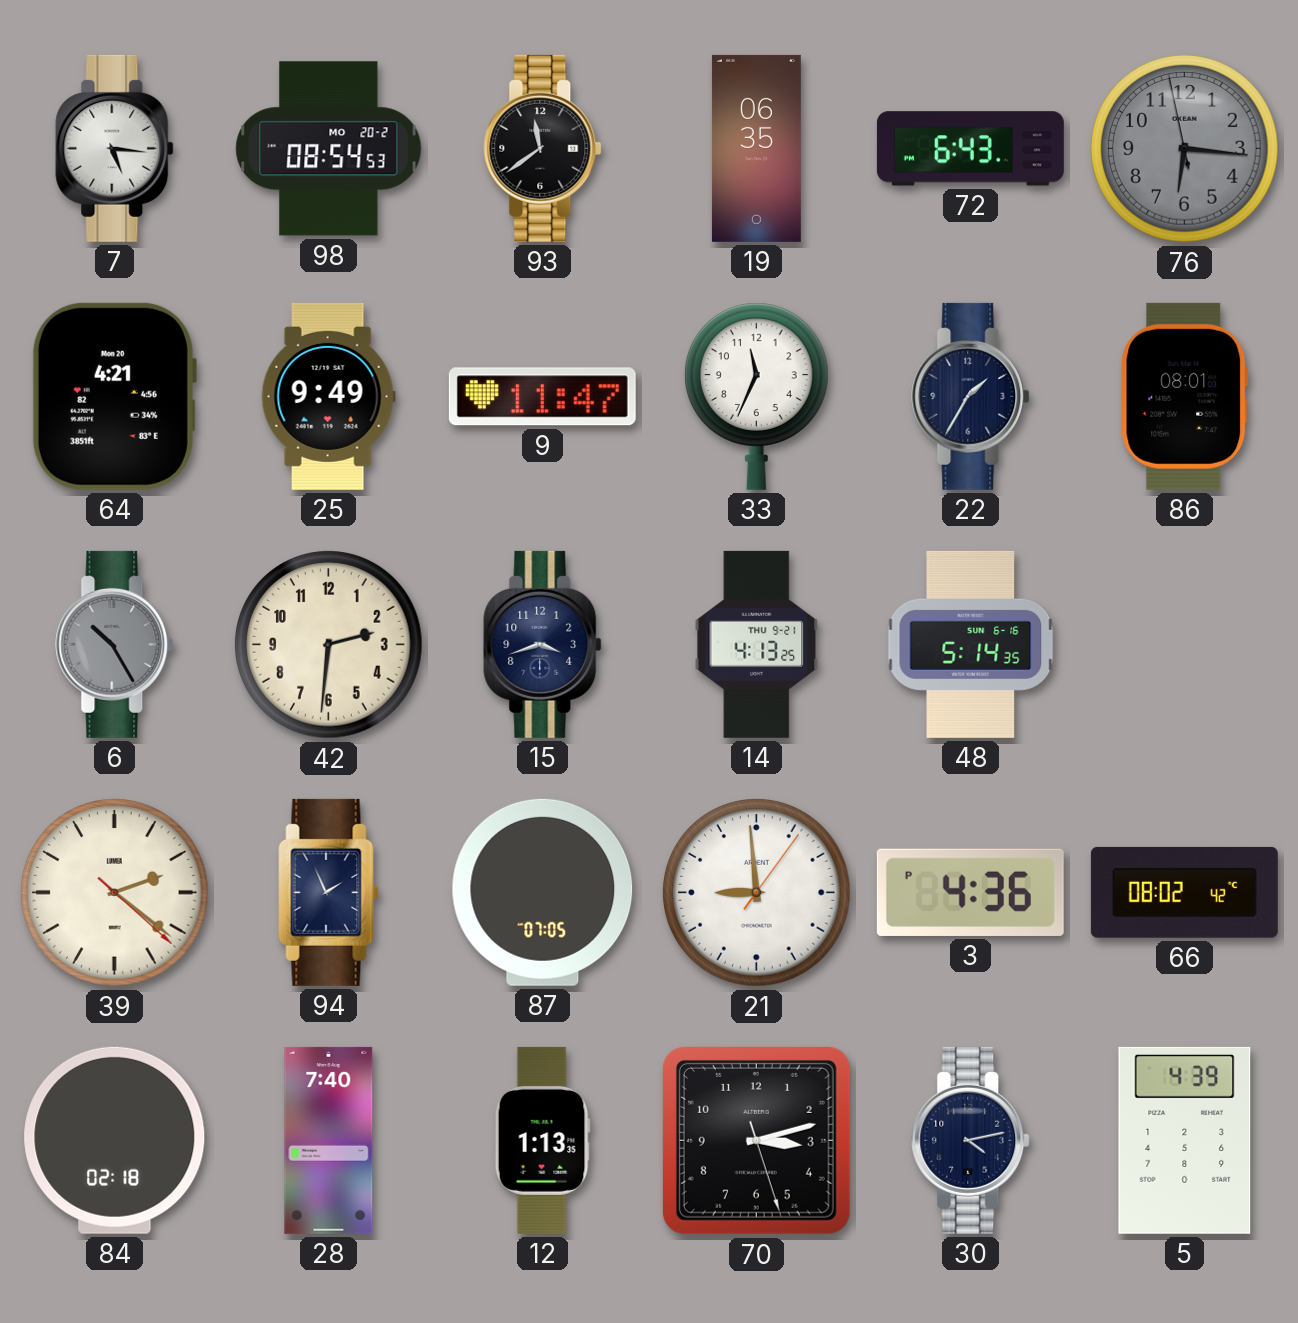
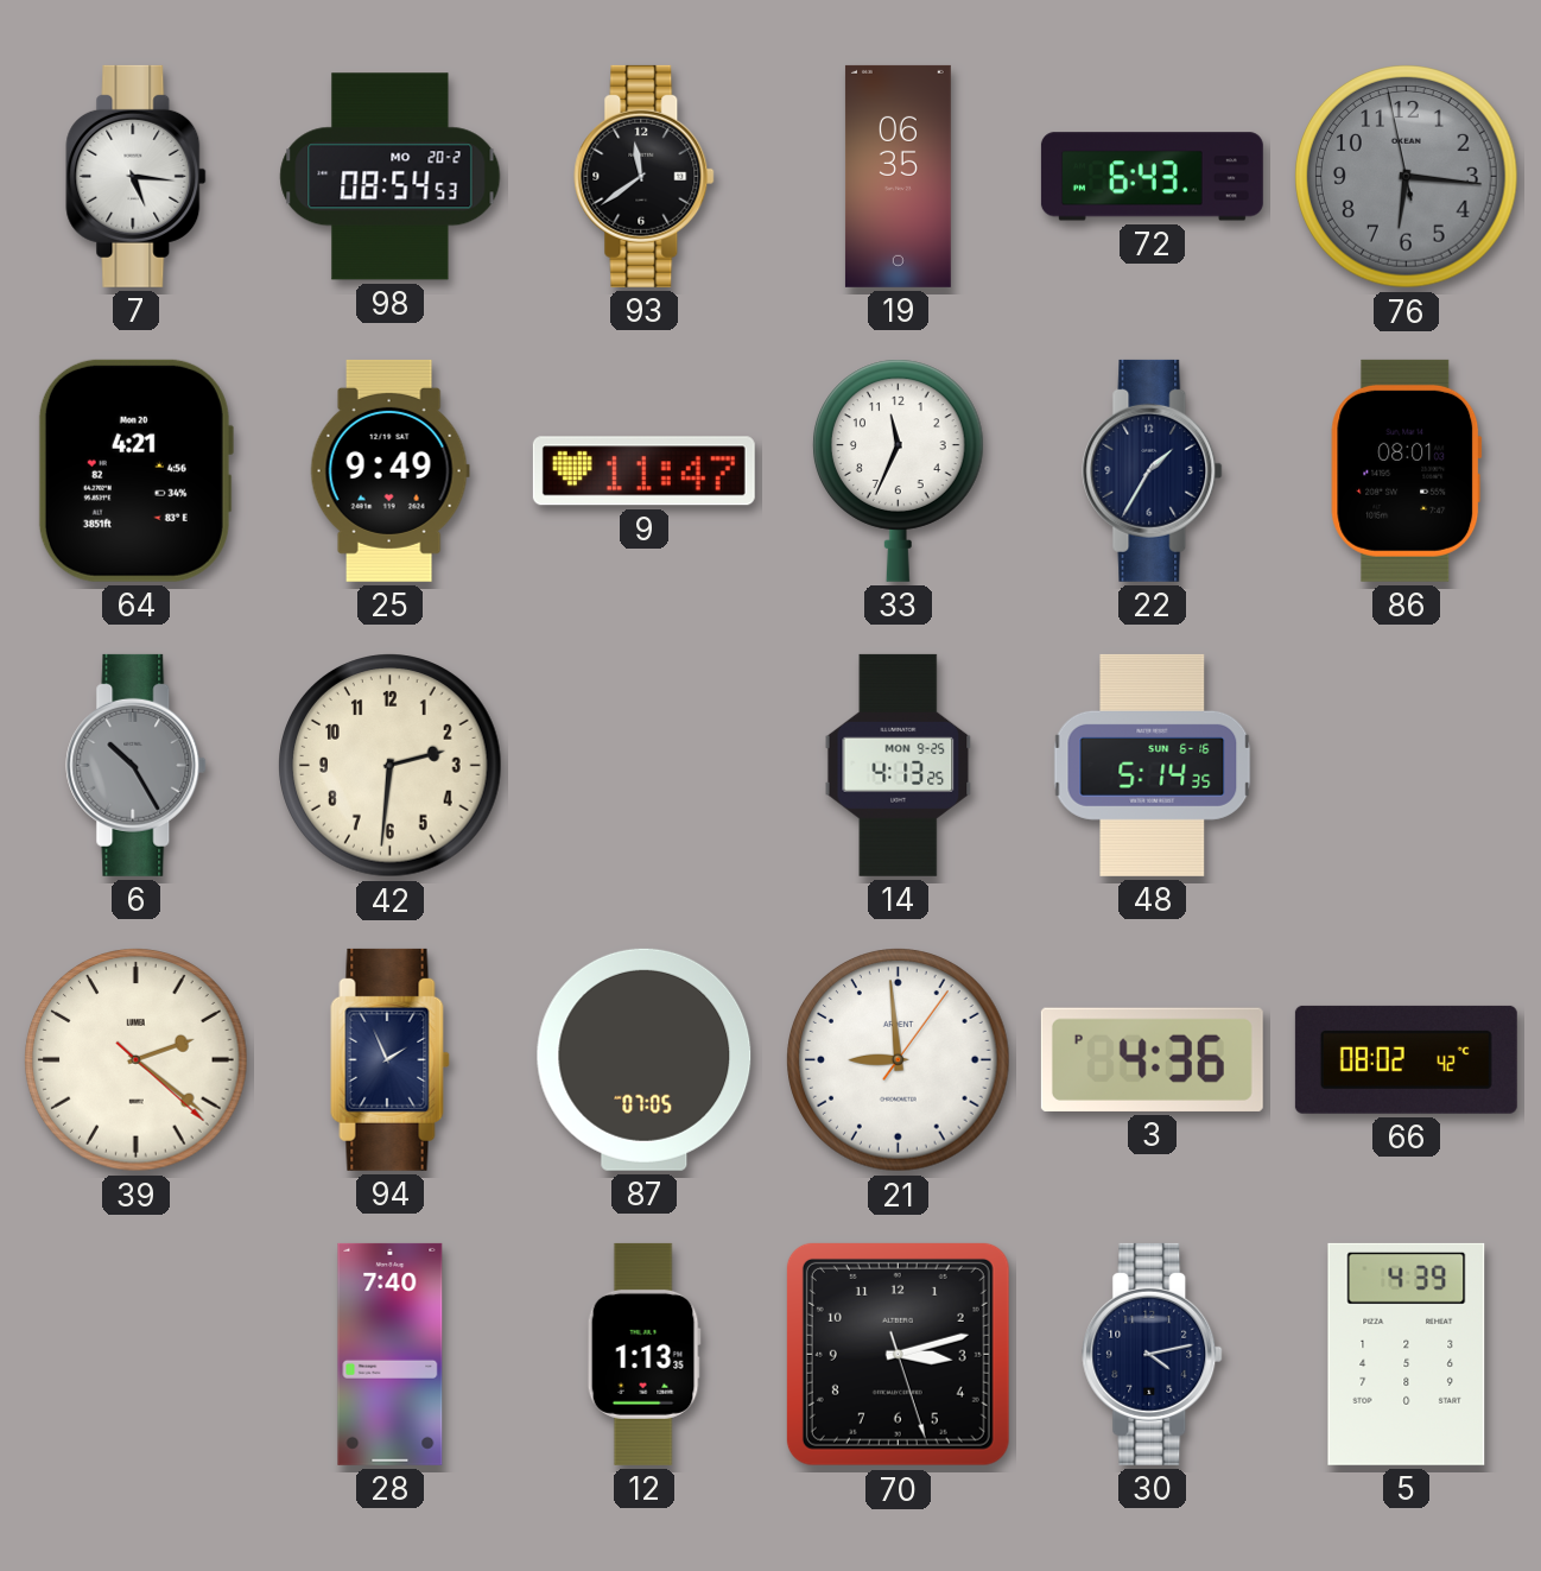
15: 3:42 -> none
14 date: THU 9-21 -> MON 9-25
84: 02:18 -> none
